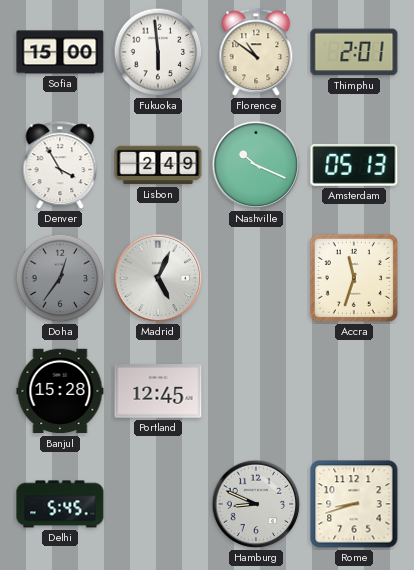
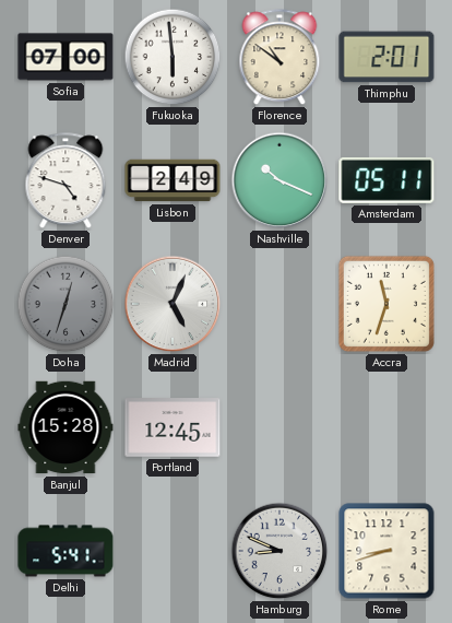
Sofia: 15:00 -> 07:00
Denver: 3:55 -> 4:48
Amsterdam: 05:13 -> 05:11
Doha: 12:36 -> 12:33
Delhi: 5:45 -> 5:41
